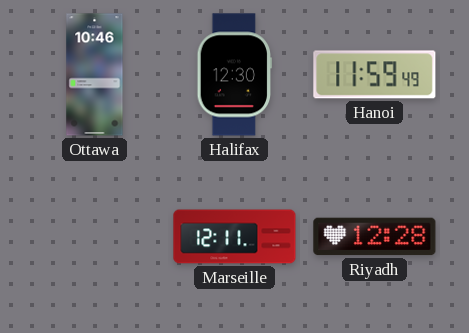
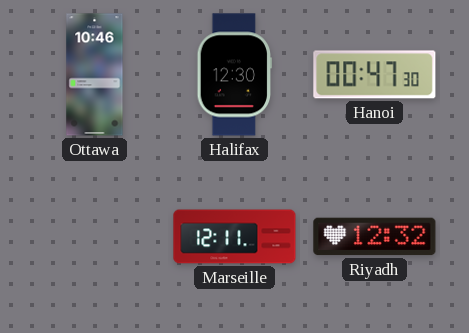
Hanoi: 11:59 -> 00:47
Riyadh: 12:28 -> 12:32
